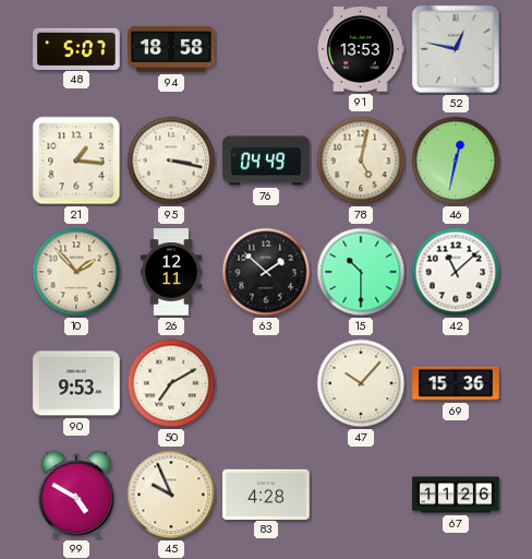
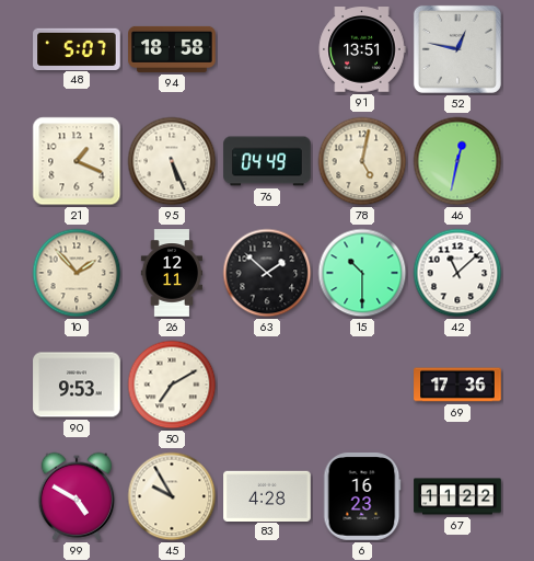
91: 13:53 -> 13:51
21: 1:16 -> 1:19
95: 3:17 -> 5:26
47: 10:07 -> none
69: 15:36 -> 17:36
45: 9:56 -> 9:55
6: none -> 16:23
67: 11:26 -> 11:22
